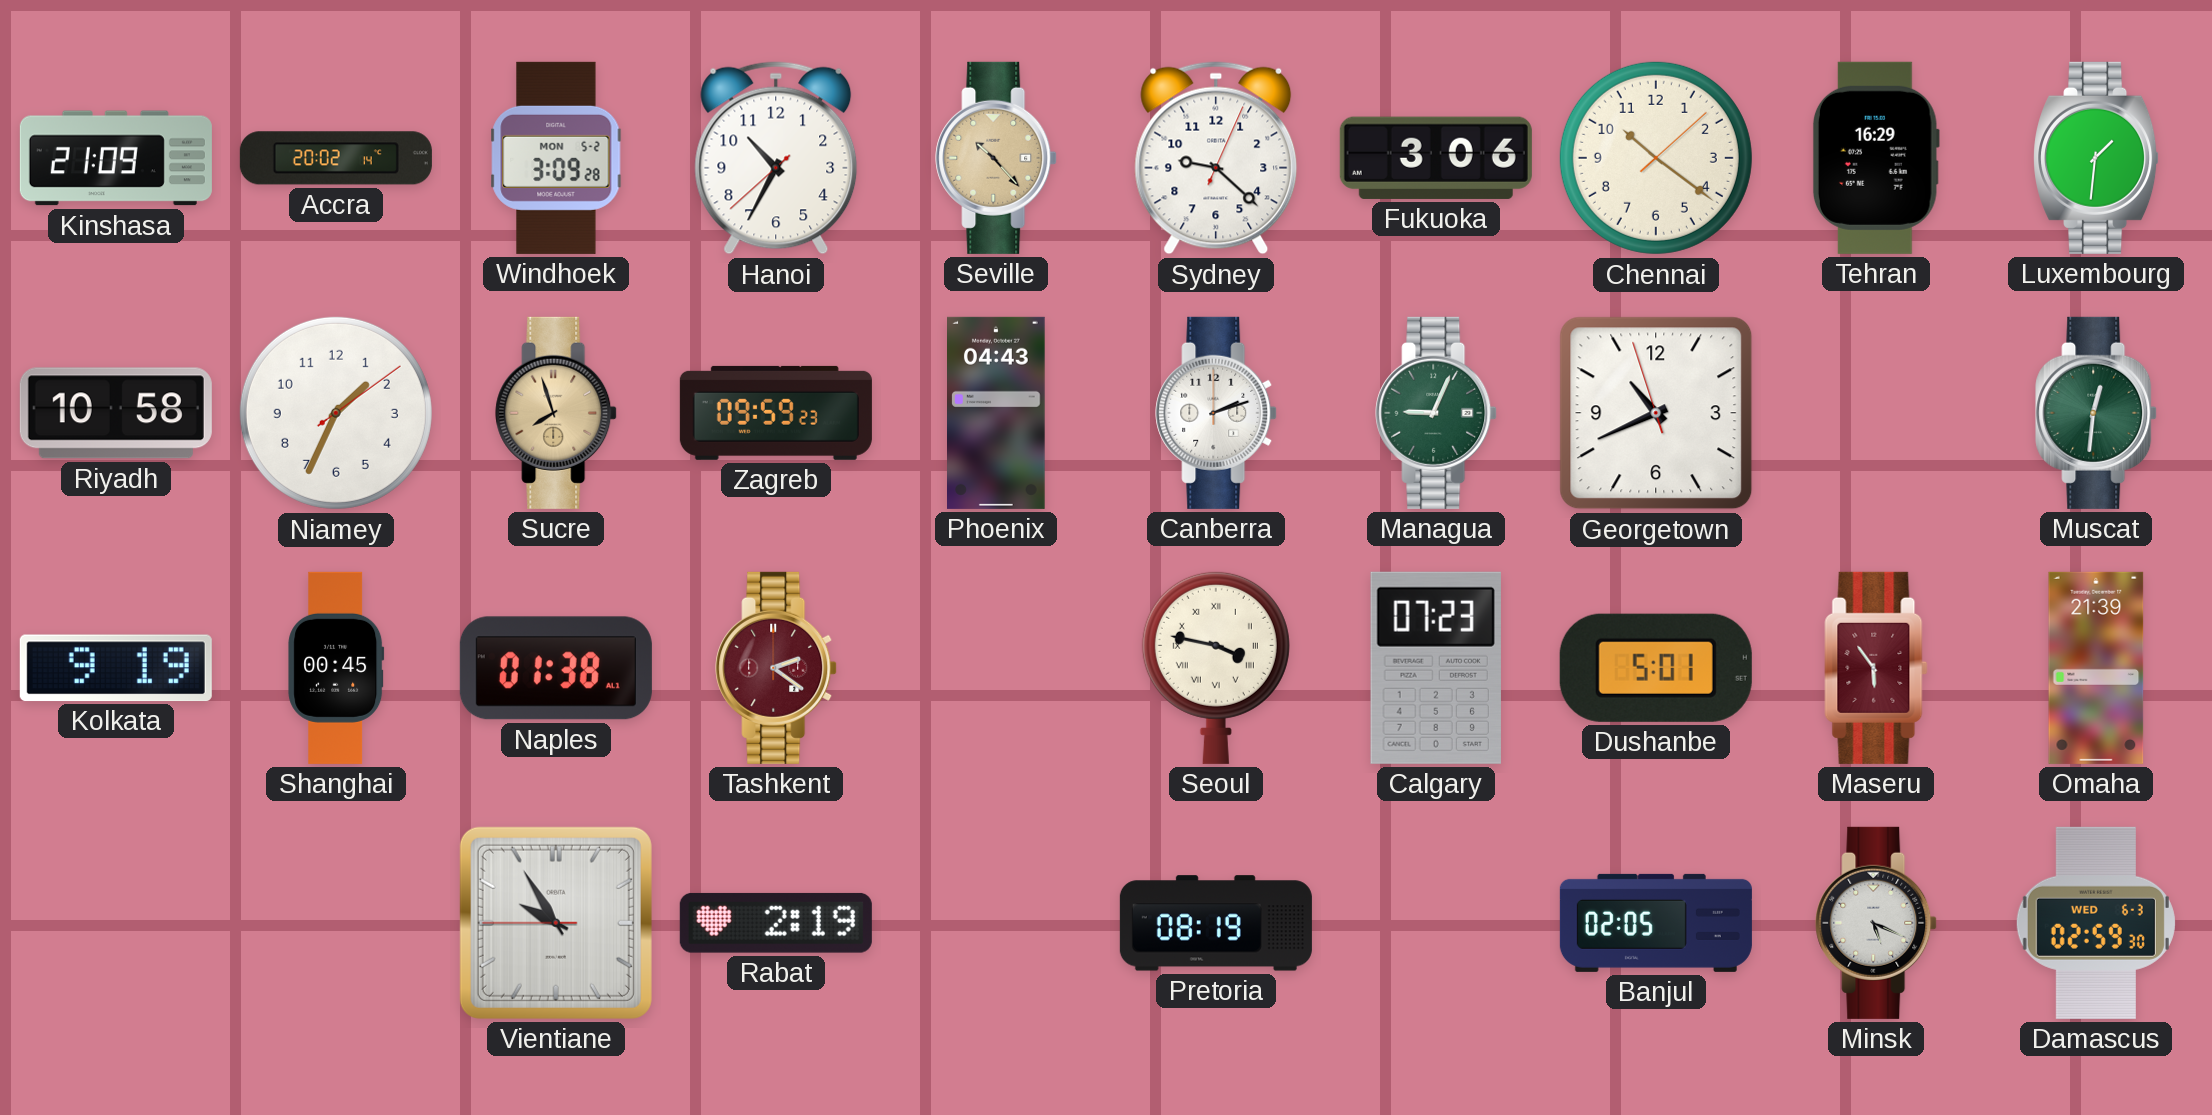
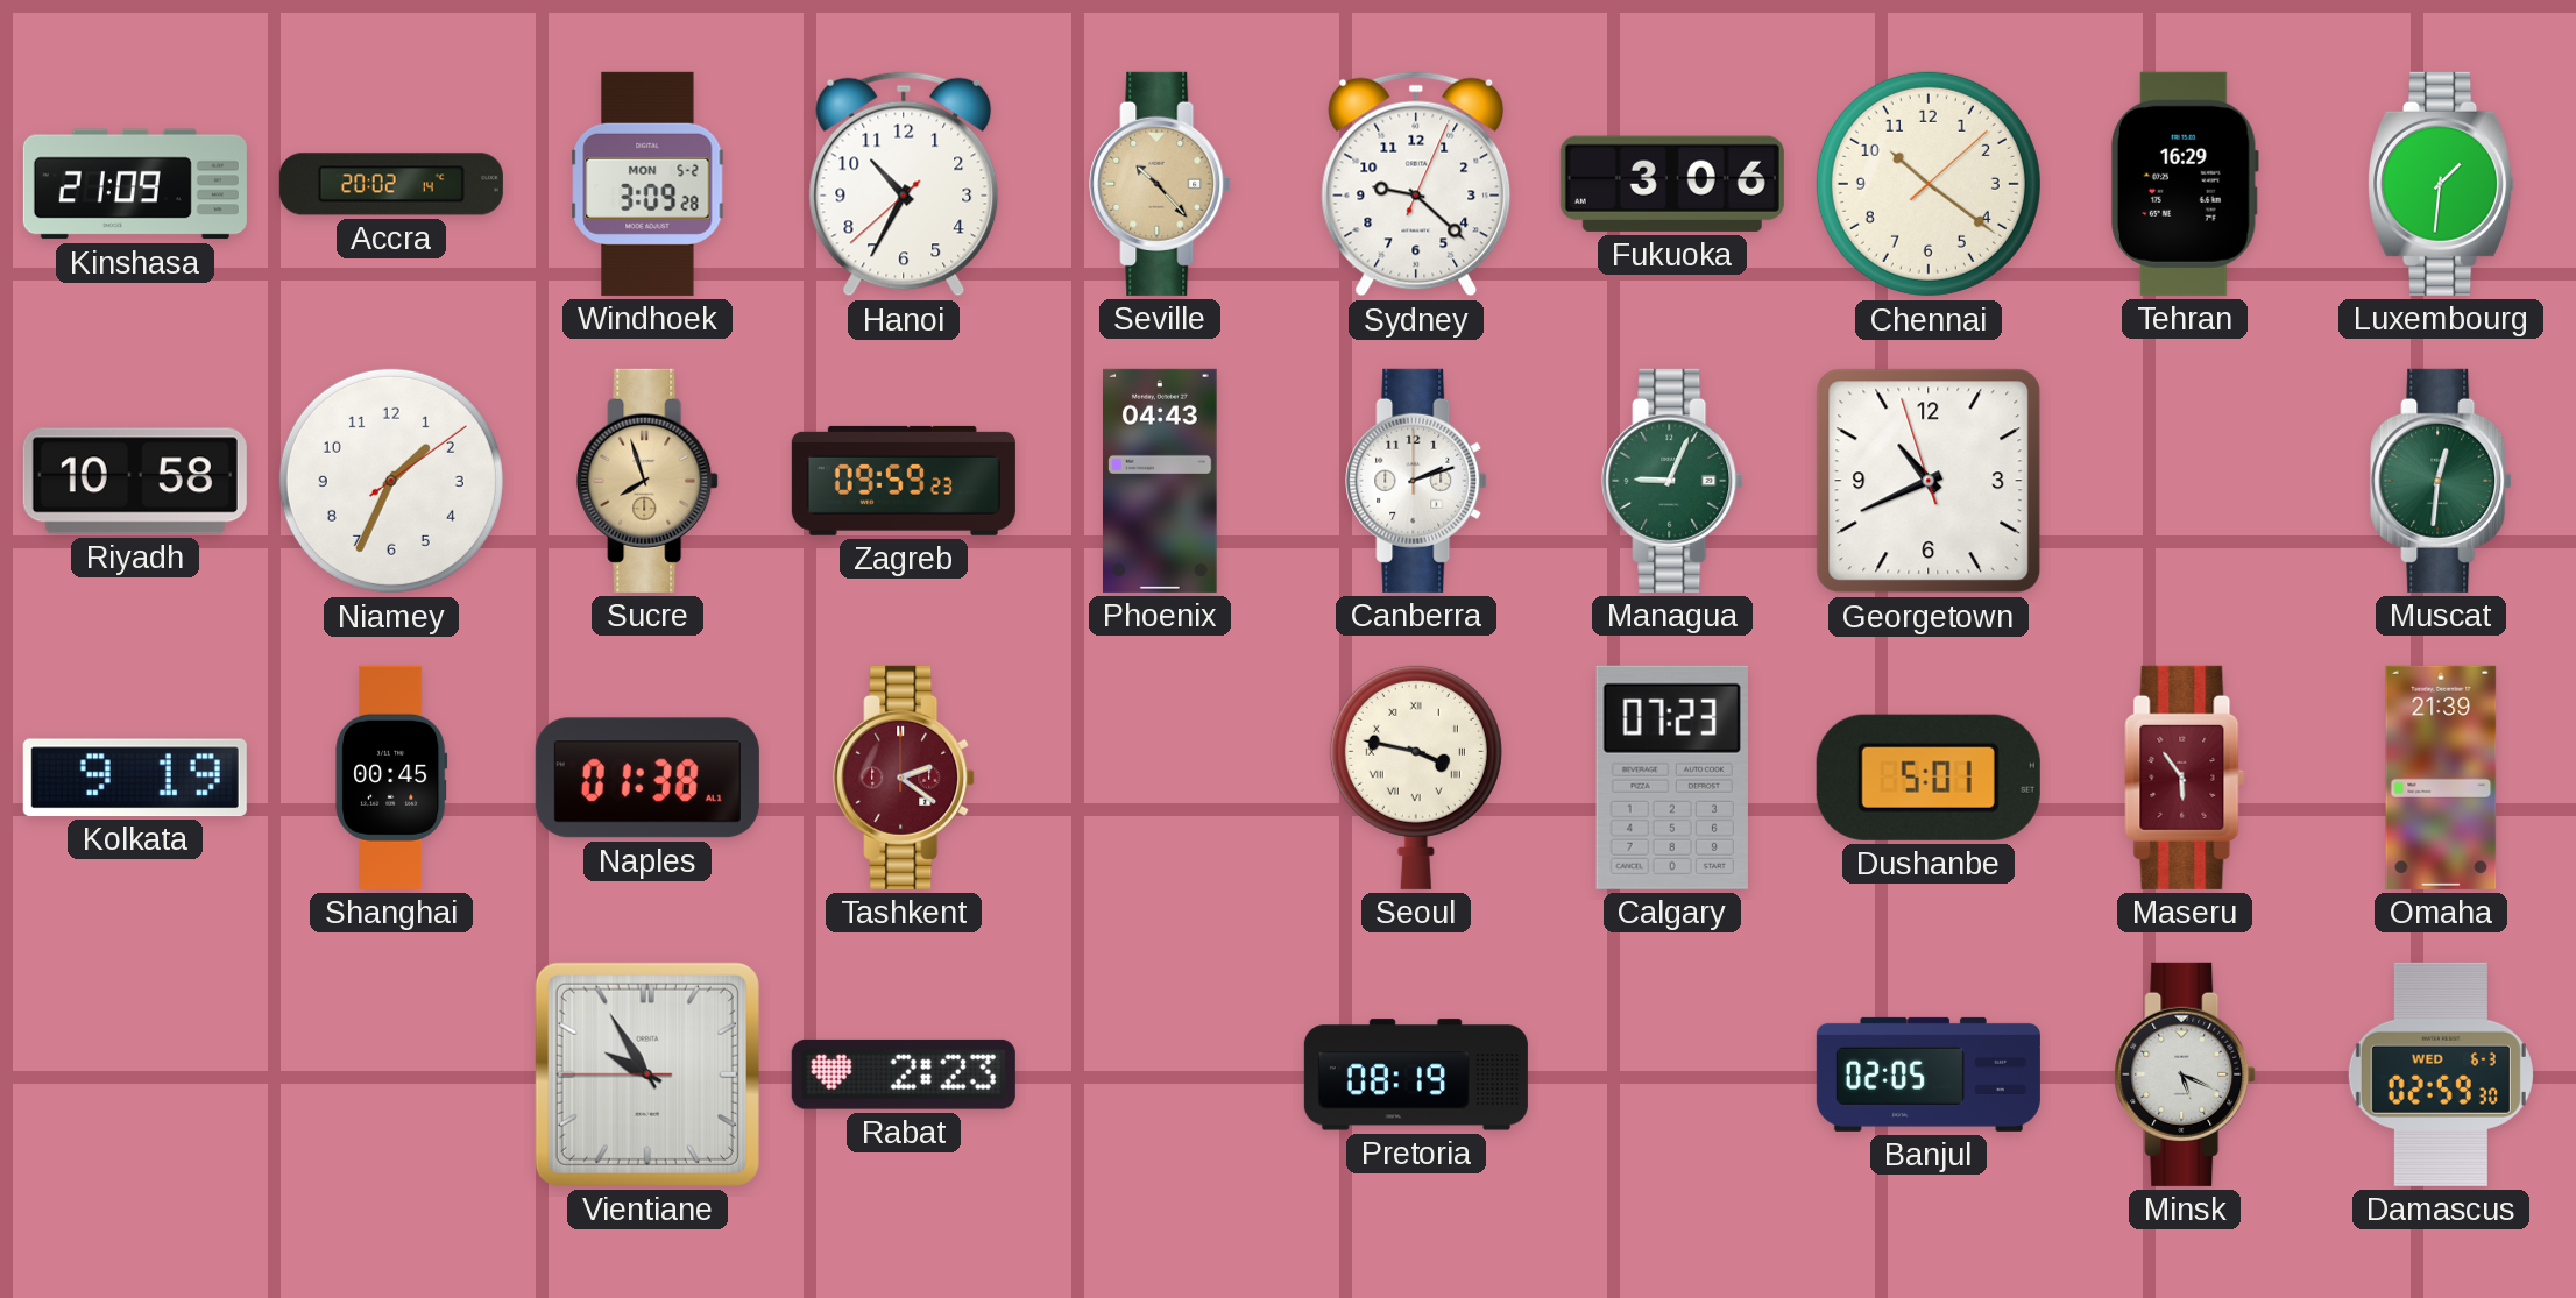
Rabat: 2:19 -> 2:23
